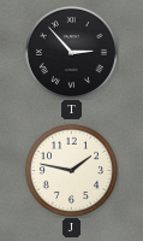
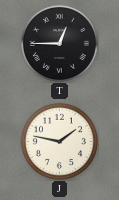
T: 2:53 -> 12:45
